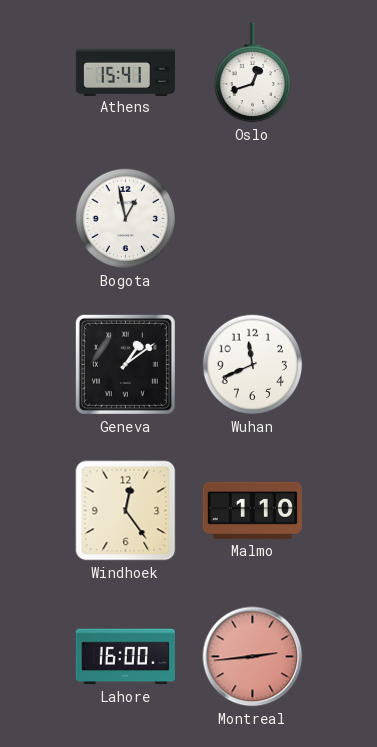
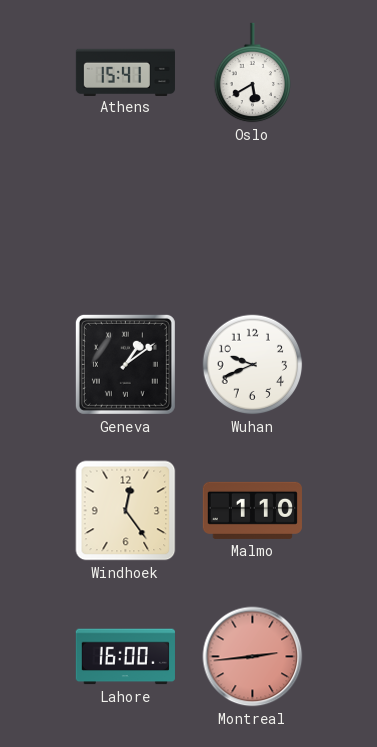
Oslo: 12:42 -> 5:40
Bogota: 12:58 -> none
Wuhan: 11:41 -> 9:41
